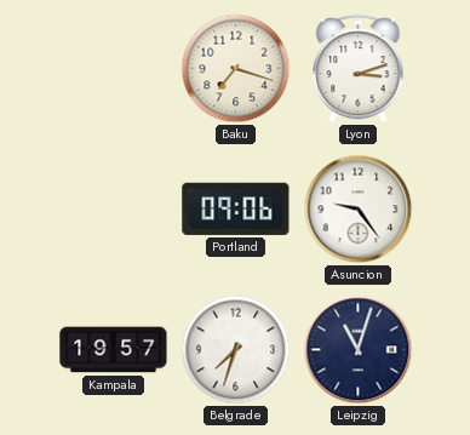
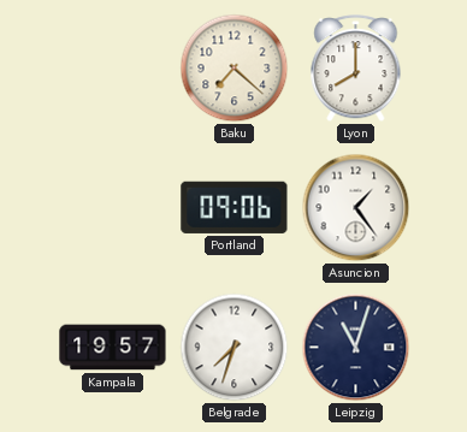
Baku: 7:18 -> 7:22
Lyon: 3:12 -> 8:00
Asuncion: 9:24 -> 1:24
